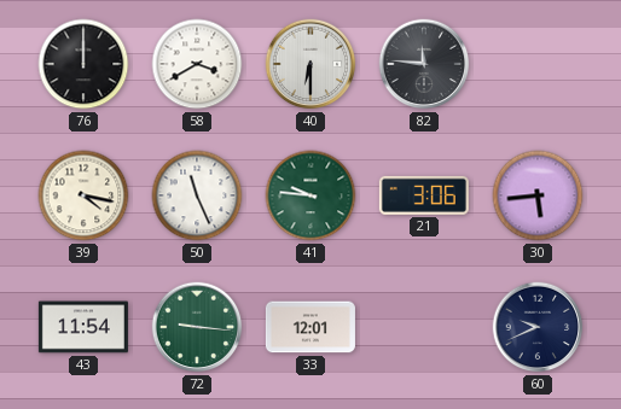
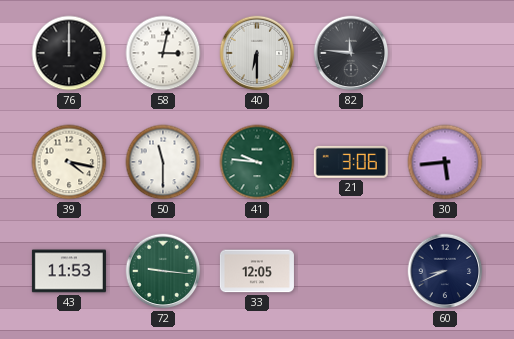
58: 3:40 -> 3:02
50: 11:26 -> 11:30
43: 11:54 -> 11:53
33: 12:01 -> 12:05
60: 9:41 -> 8:41
